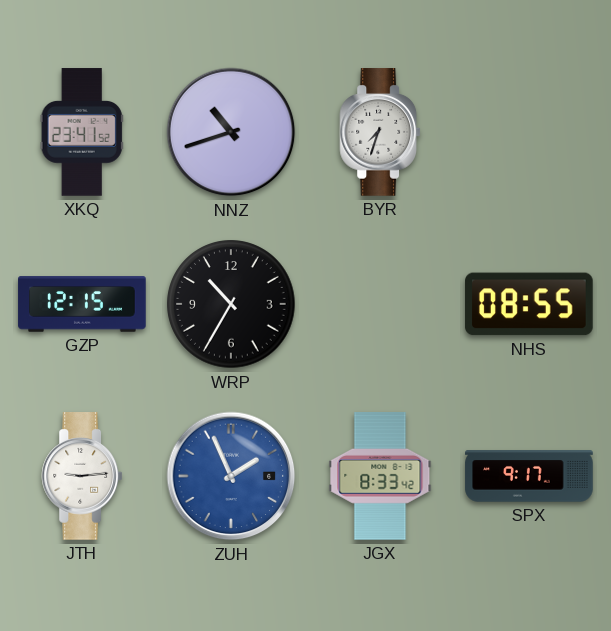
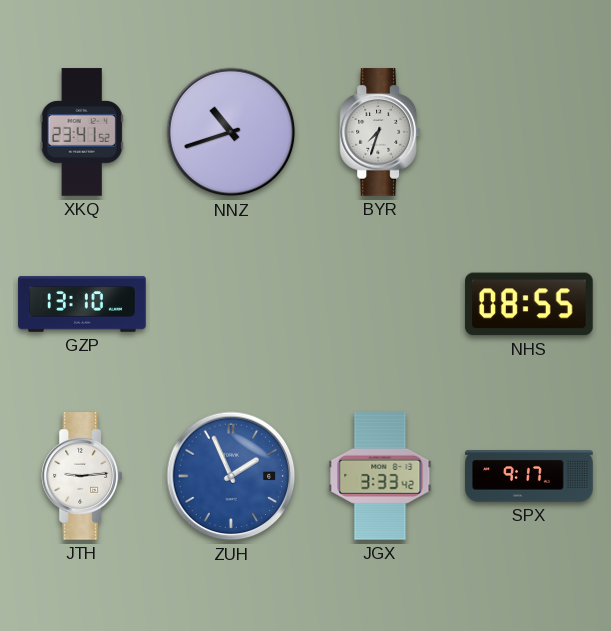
GZP: 12:15 -> 13:10
WRP: 10:35 -> none
JGX: 8:33 -> 3:33
